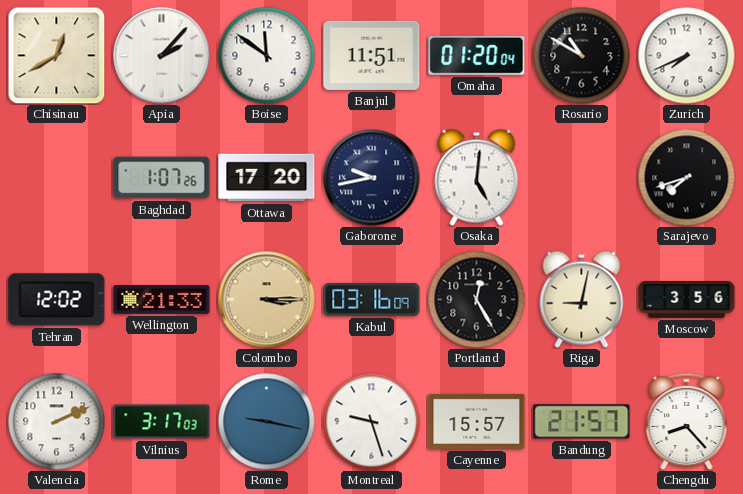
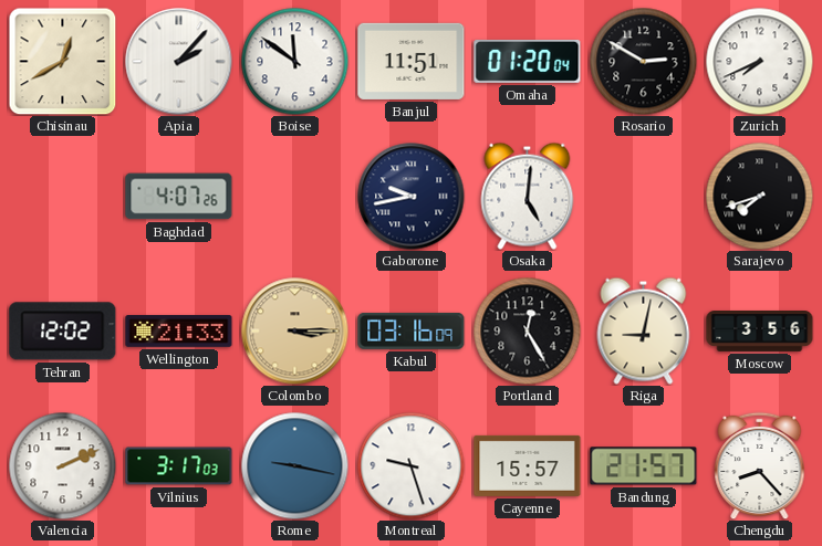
Rosario: 10:50 -> 2:50
Baghdad: 1:07 -> 4:07
Ottawa: 17:20 -> none
